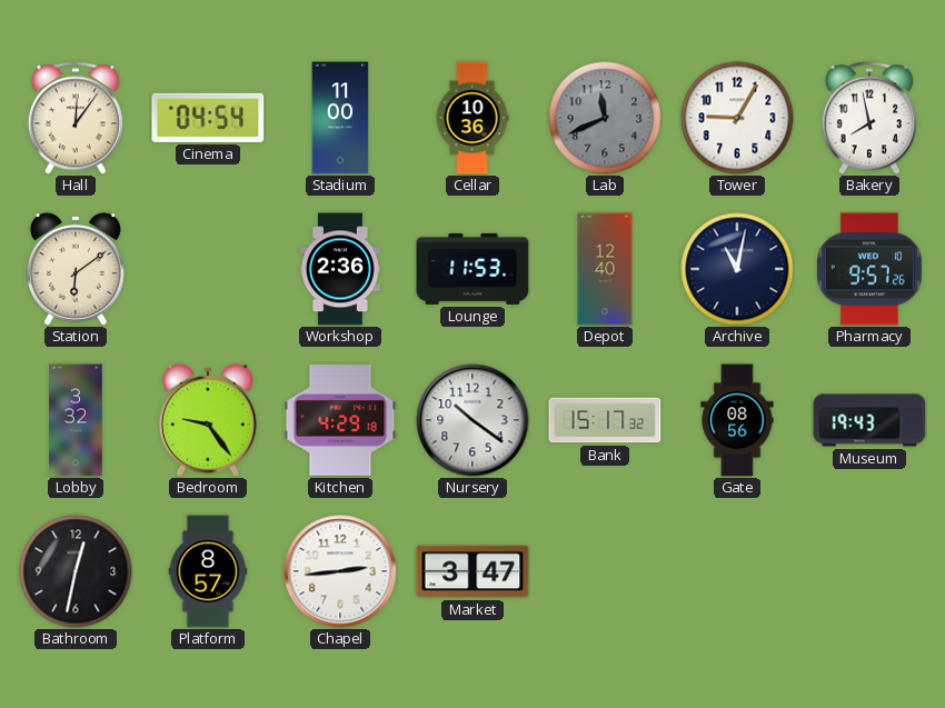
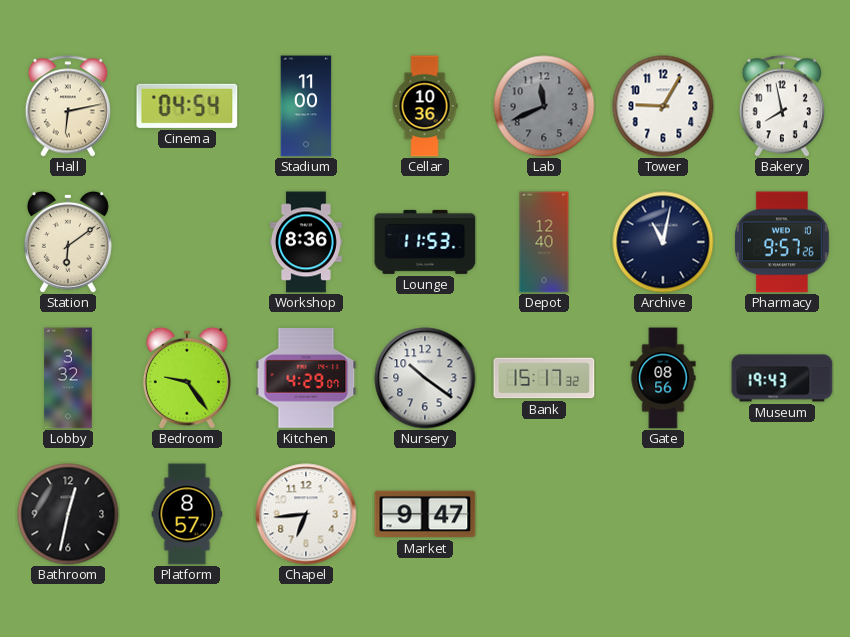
Hall: 12:06 -> 6:13
Workshop: 2:36 -> 8:36
Kitchen: 4:29:18 -> 4:29:07
Chapel: 2:44 -> 6:44
Market: 3:47 -> 9:47
